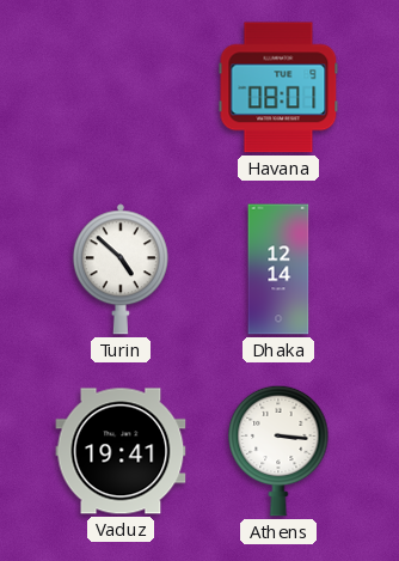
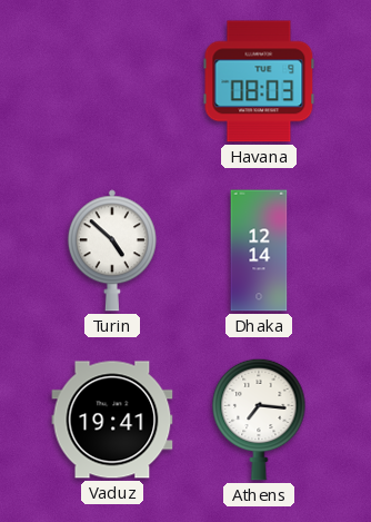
Havana: 08:01 -> 08:03
Athens: 3:16 -> 7:16
